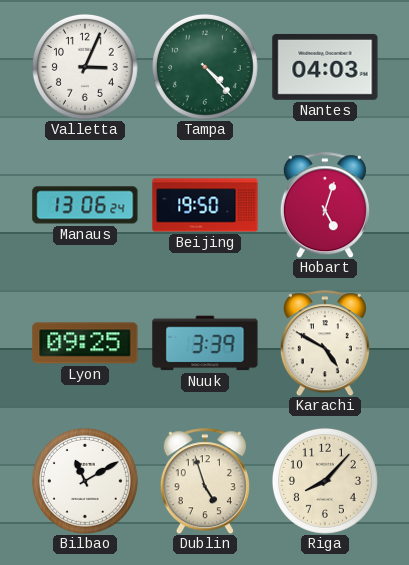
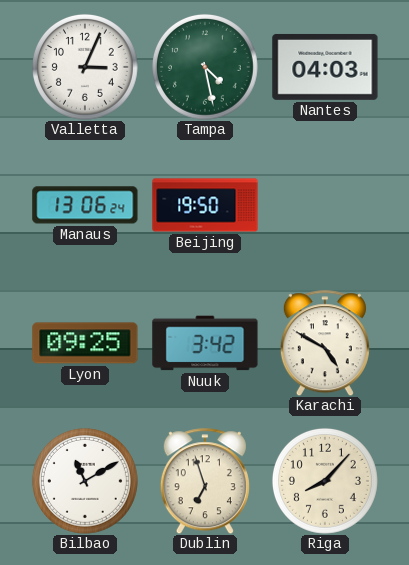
Tampa: 4:23 -> 4:28
Hobart: 5:03 -> none
Nuuk: 3:39 -> 3:42
Dublin: 4:57 -> 6:57
